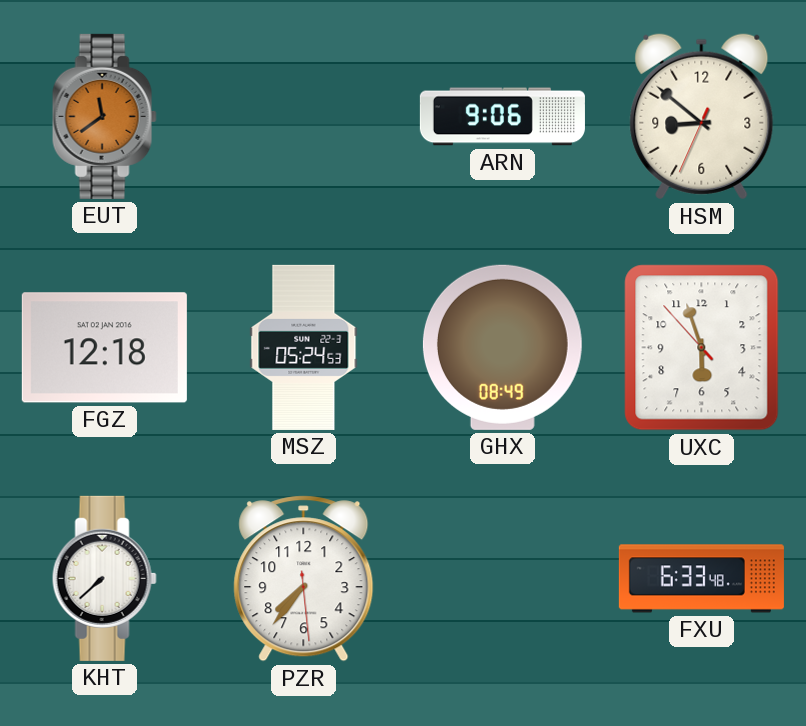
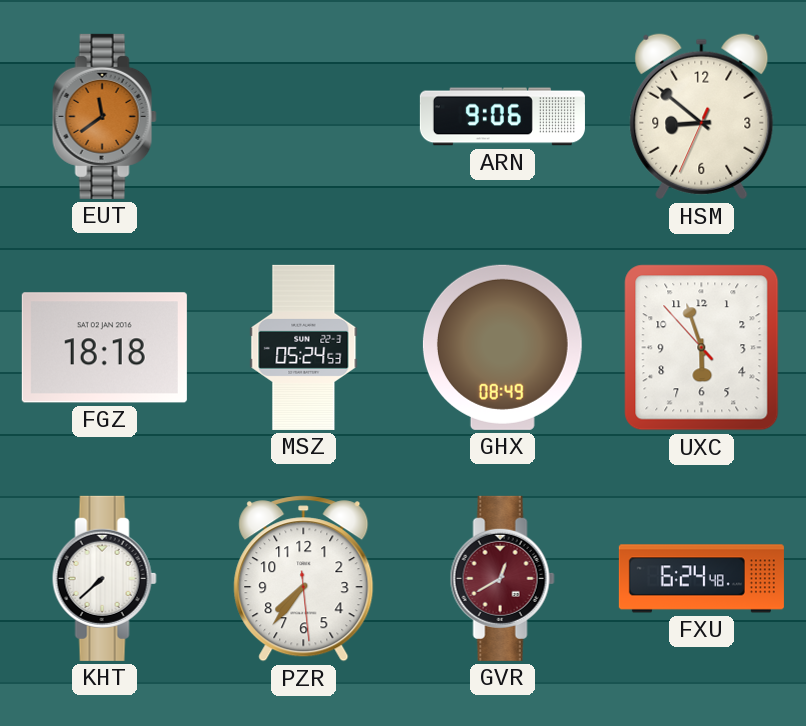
FGZ: 12:18 -> 18:18
GVR: none -> 12:40
FXU: 6:33 -> 6:24
